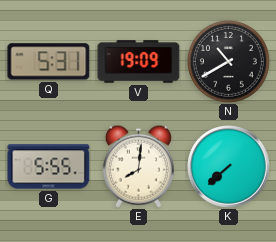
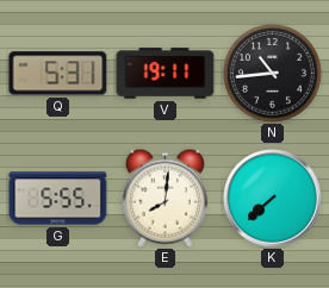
V: 19:09 -> 19:11
N: 10:40 -> 10:44
